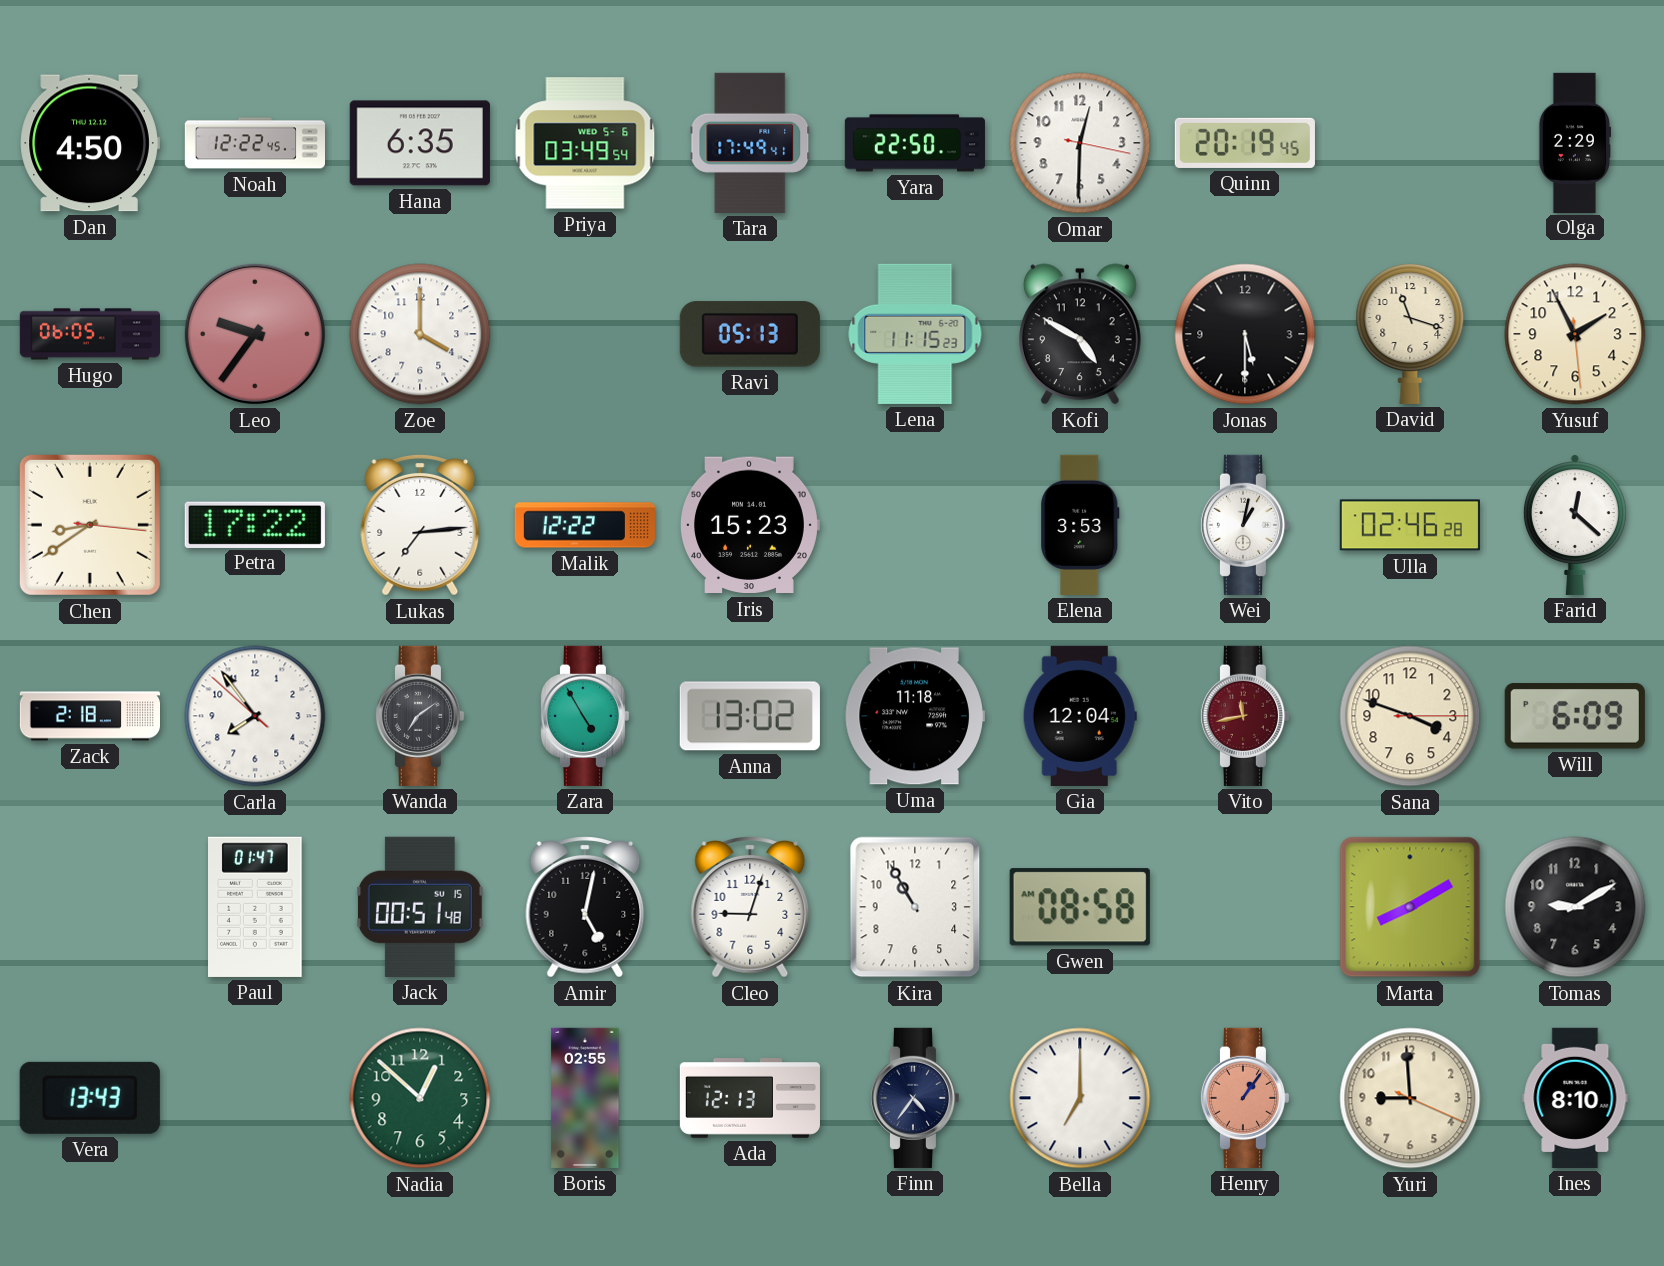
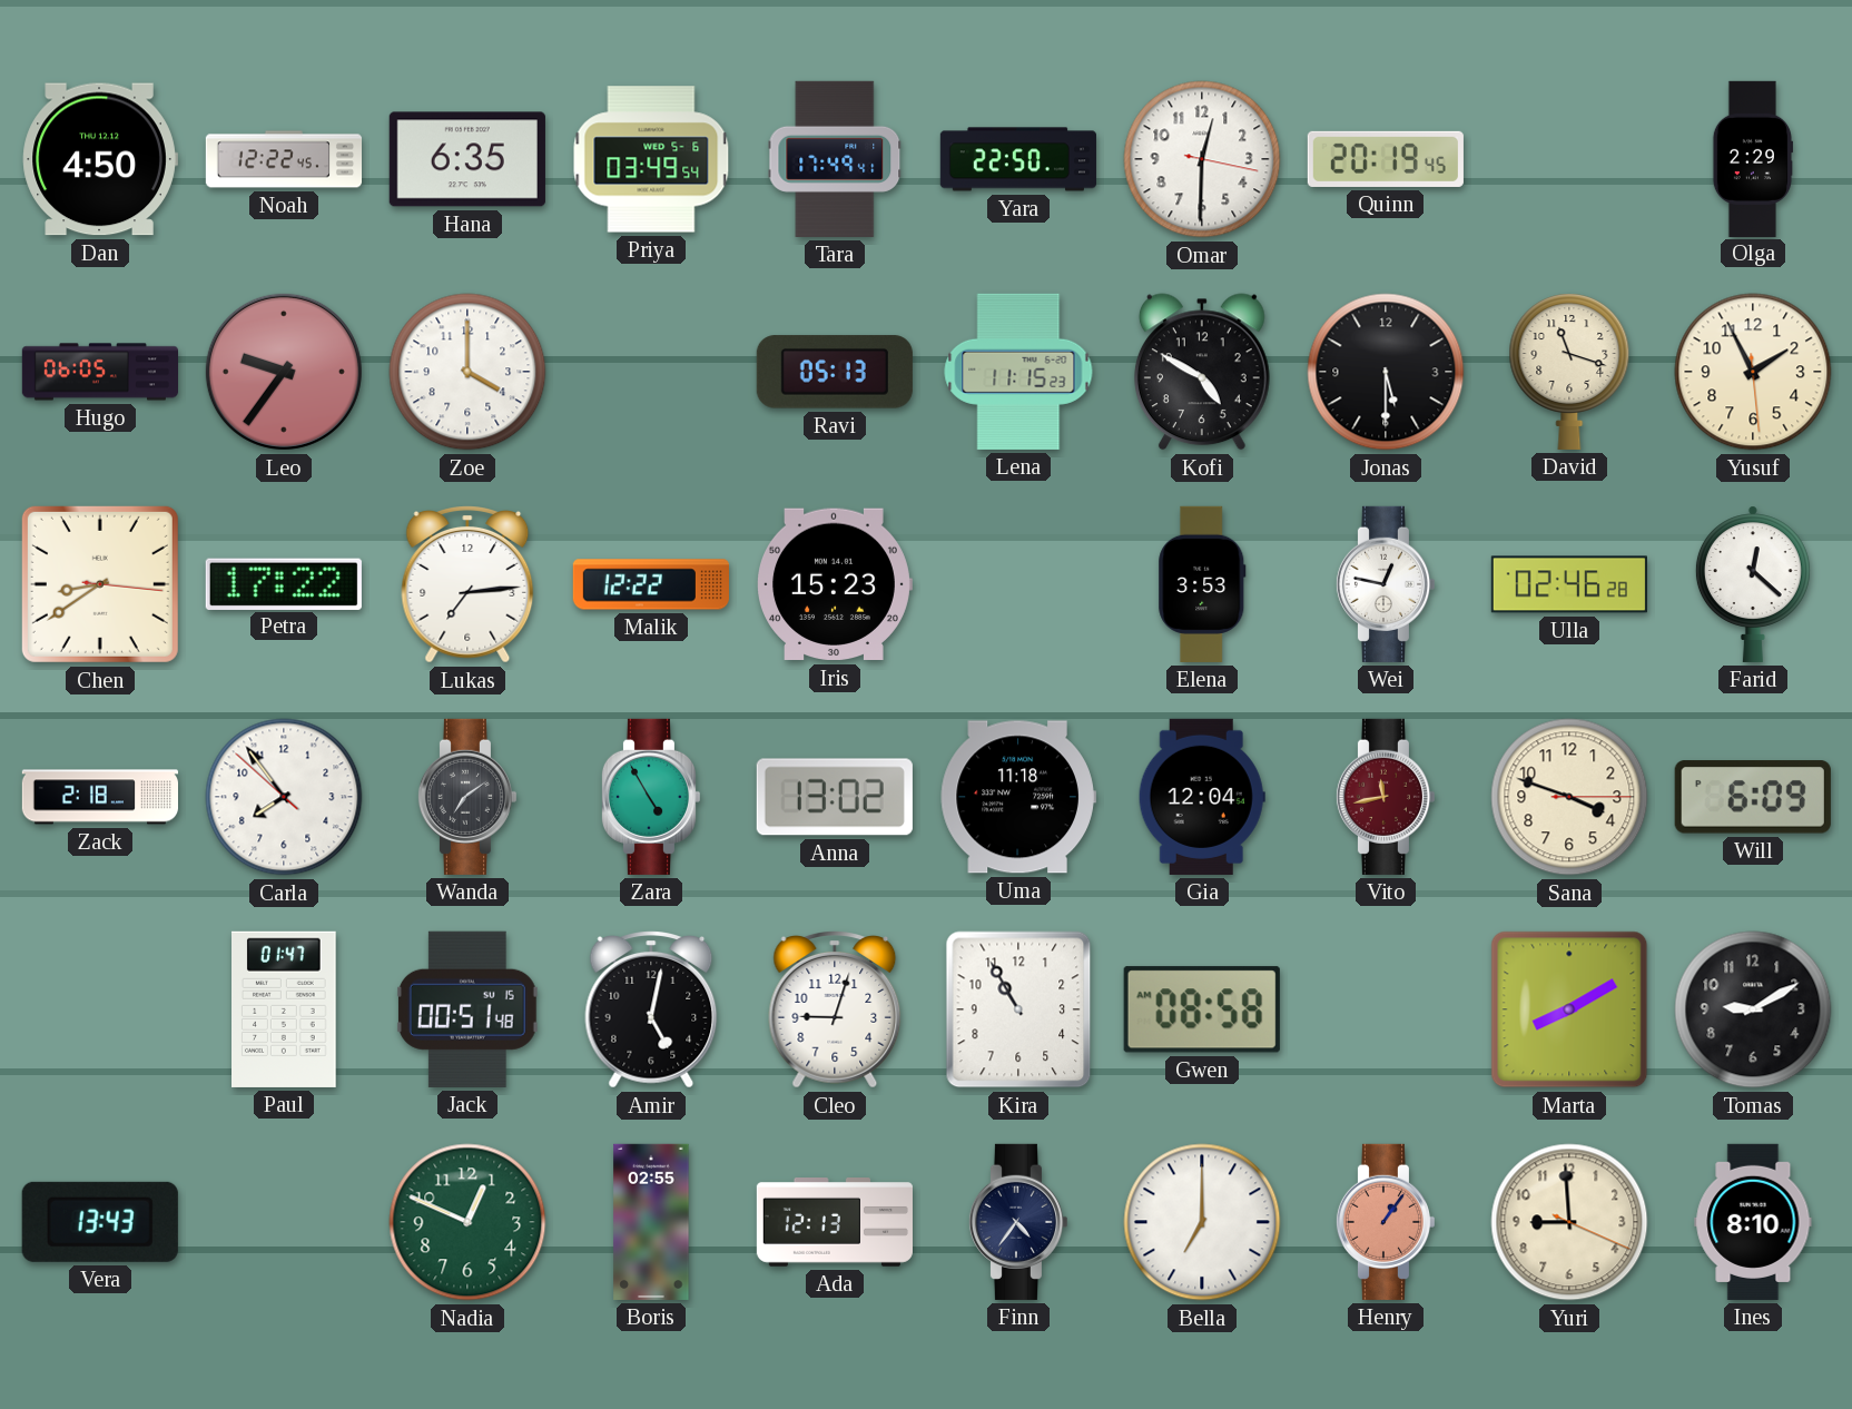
Wei: 1:02 -> 12:47
Nadia: 12:52 -> 12:49
